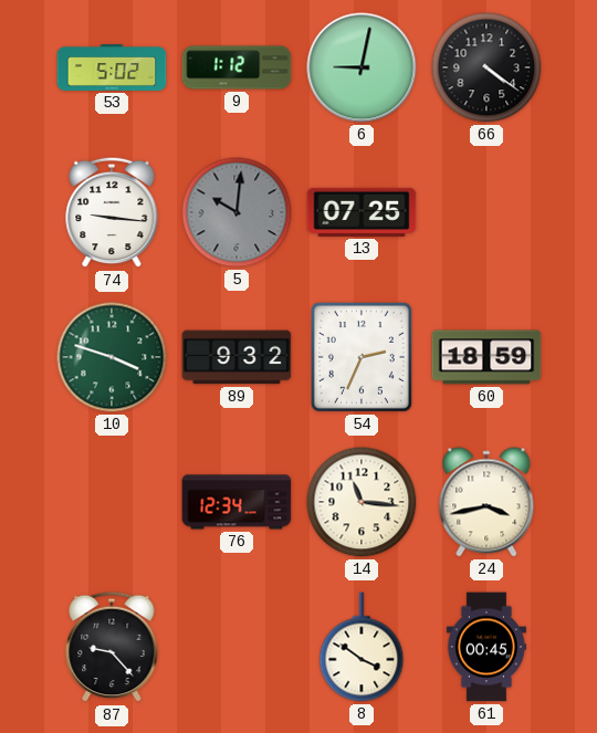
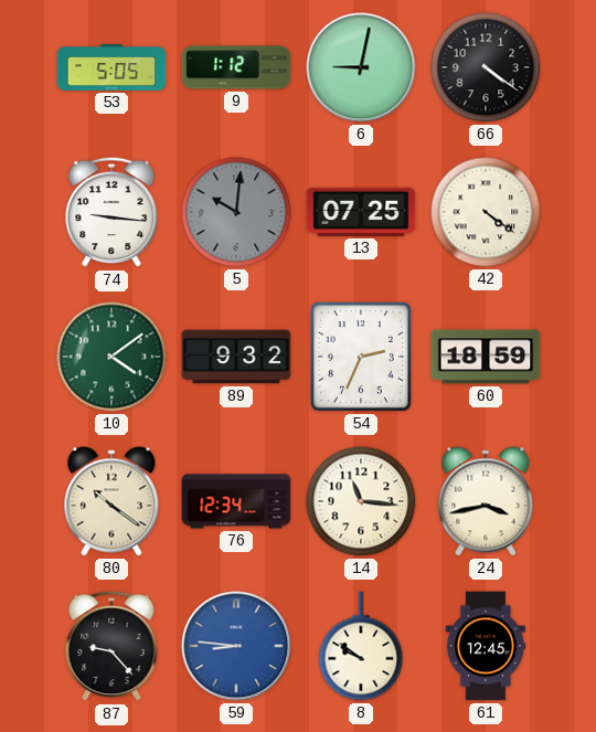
53: 5:02 -> 5:05
42: none -> 4:21
10: 3:48 -> 4:09
80: none -> 10:21
59: none -> 8:46
8: 3:51 -> 9:51
61: 00:45 -> 12:45
